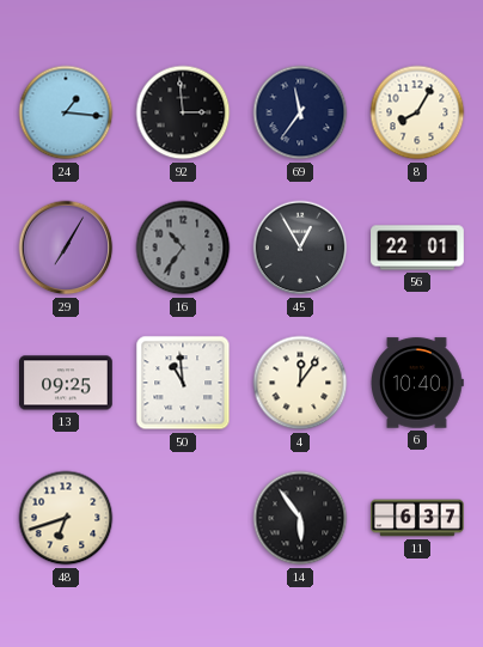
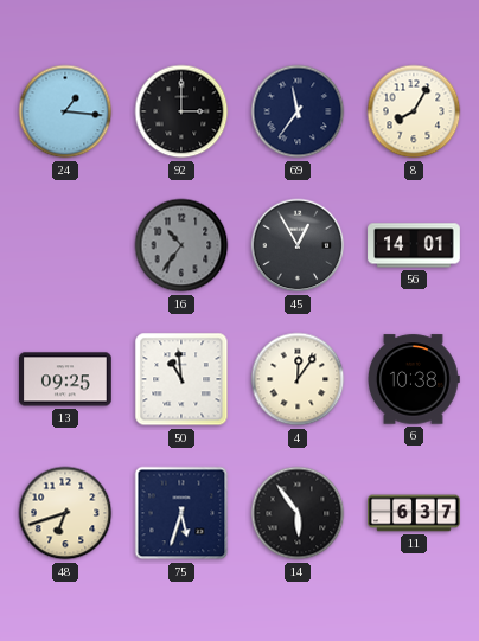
92: 2:59 -> 3:00
29: 7:05 -> none
56: 22:01 -> 14:01
6: 10:40 -> 10:38
75: none -> 5:33
